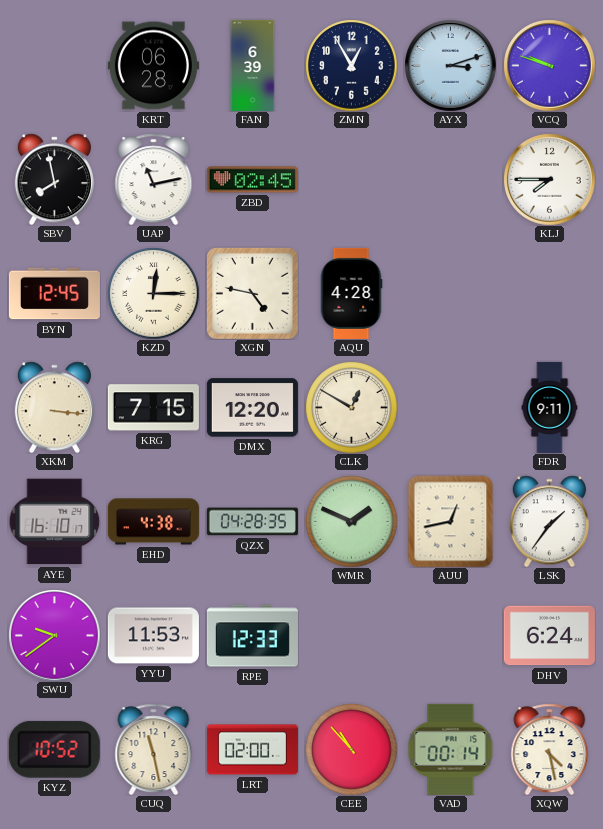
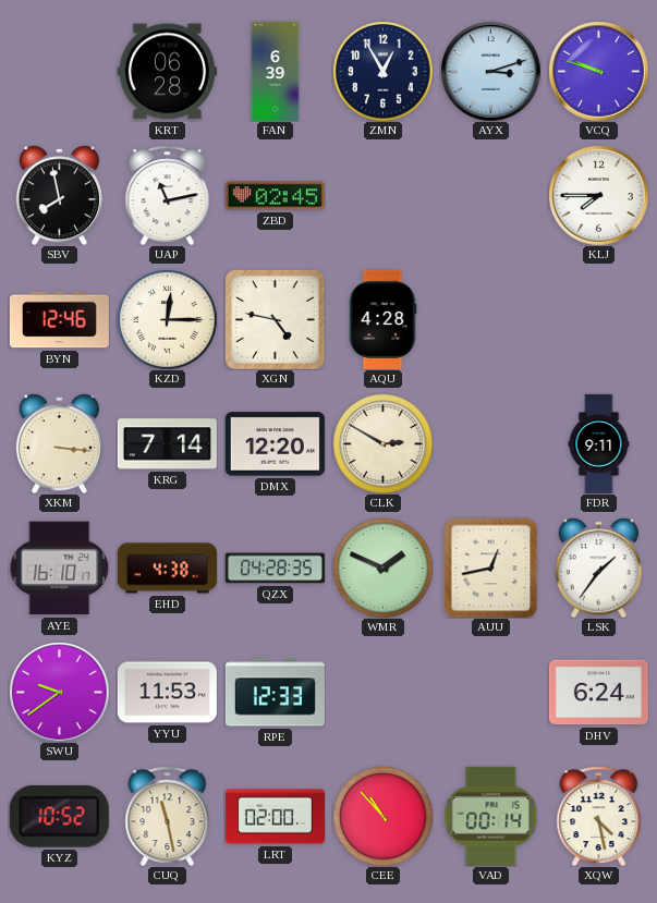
BYN: 12:45 -> 12:46
KRG: 7:15 -> 7:14
CLK: 12:50 -> 2:50
